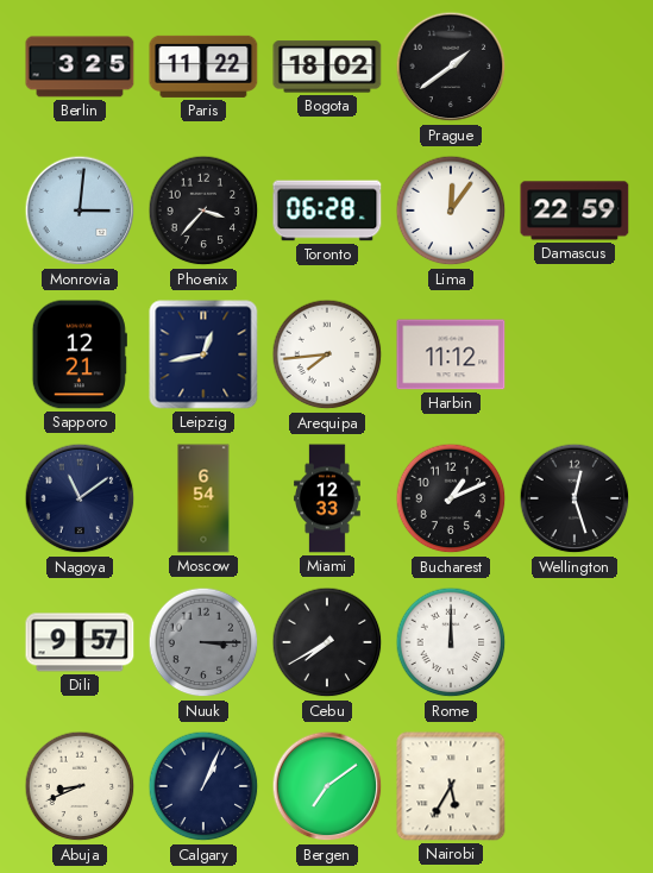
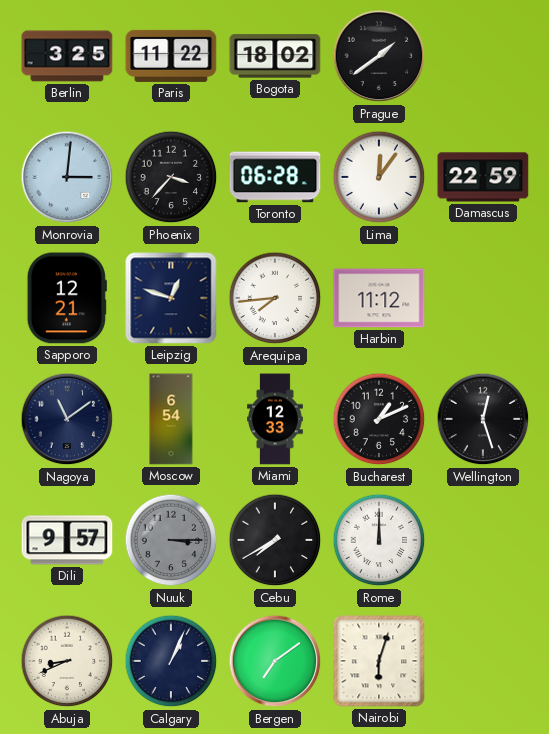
Leipzig: 12:43 -> 12:48
Nairobi: 5:35 -> 6:03
